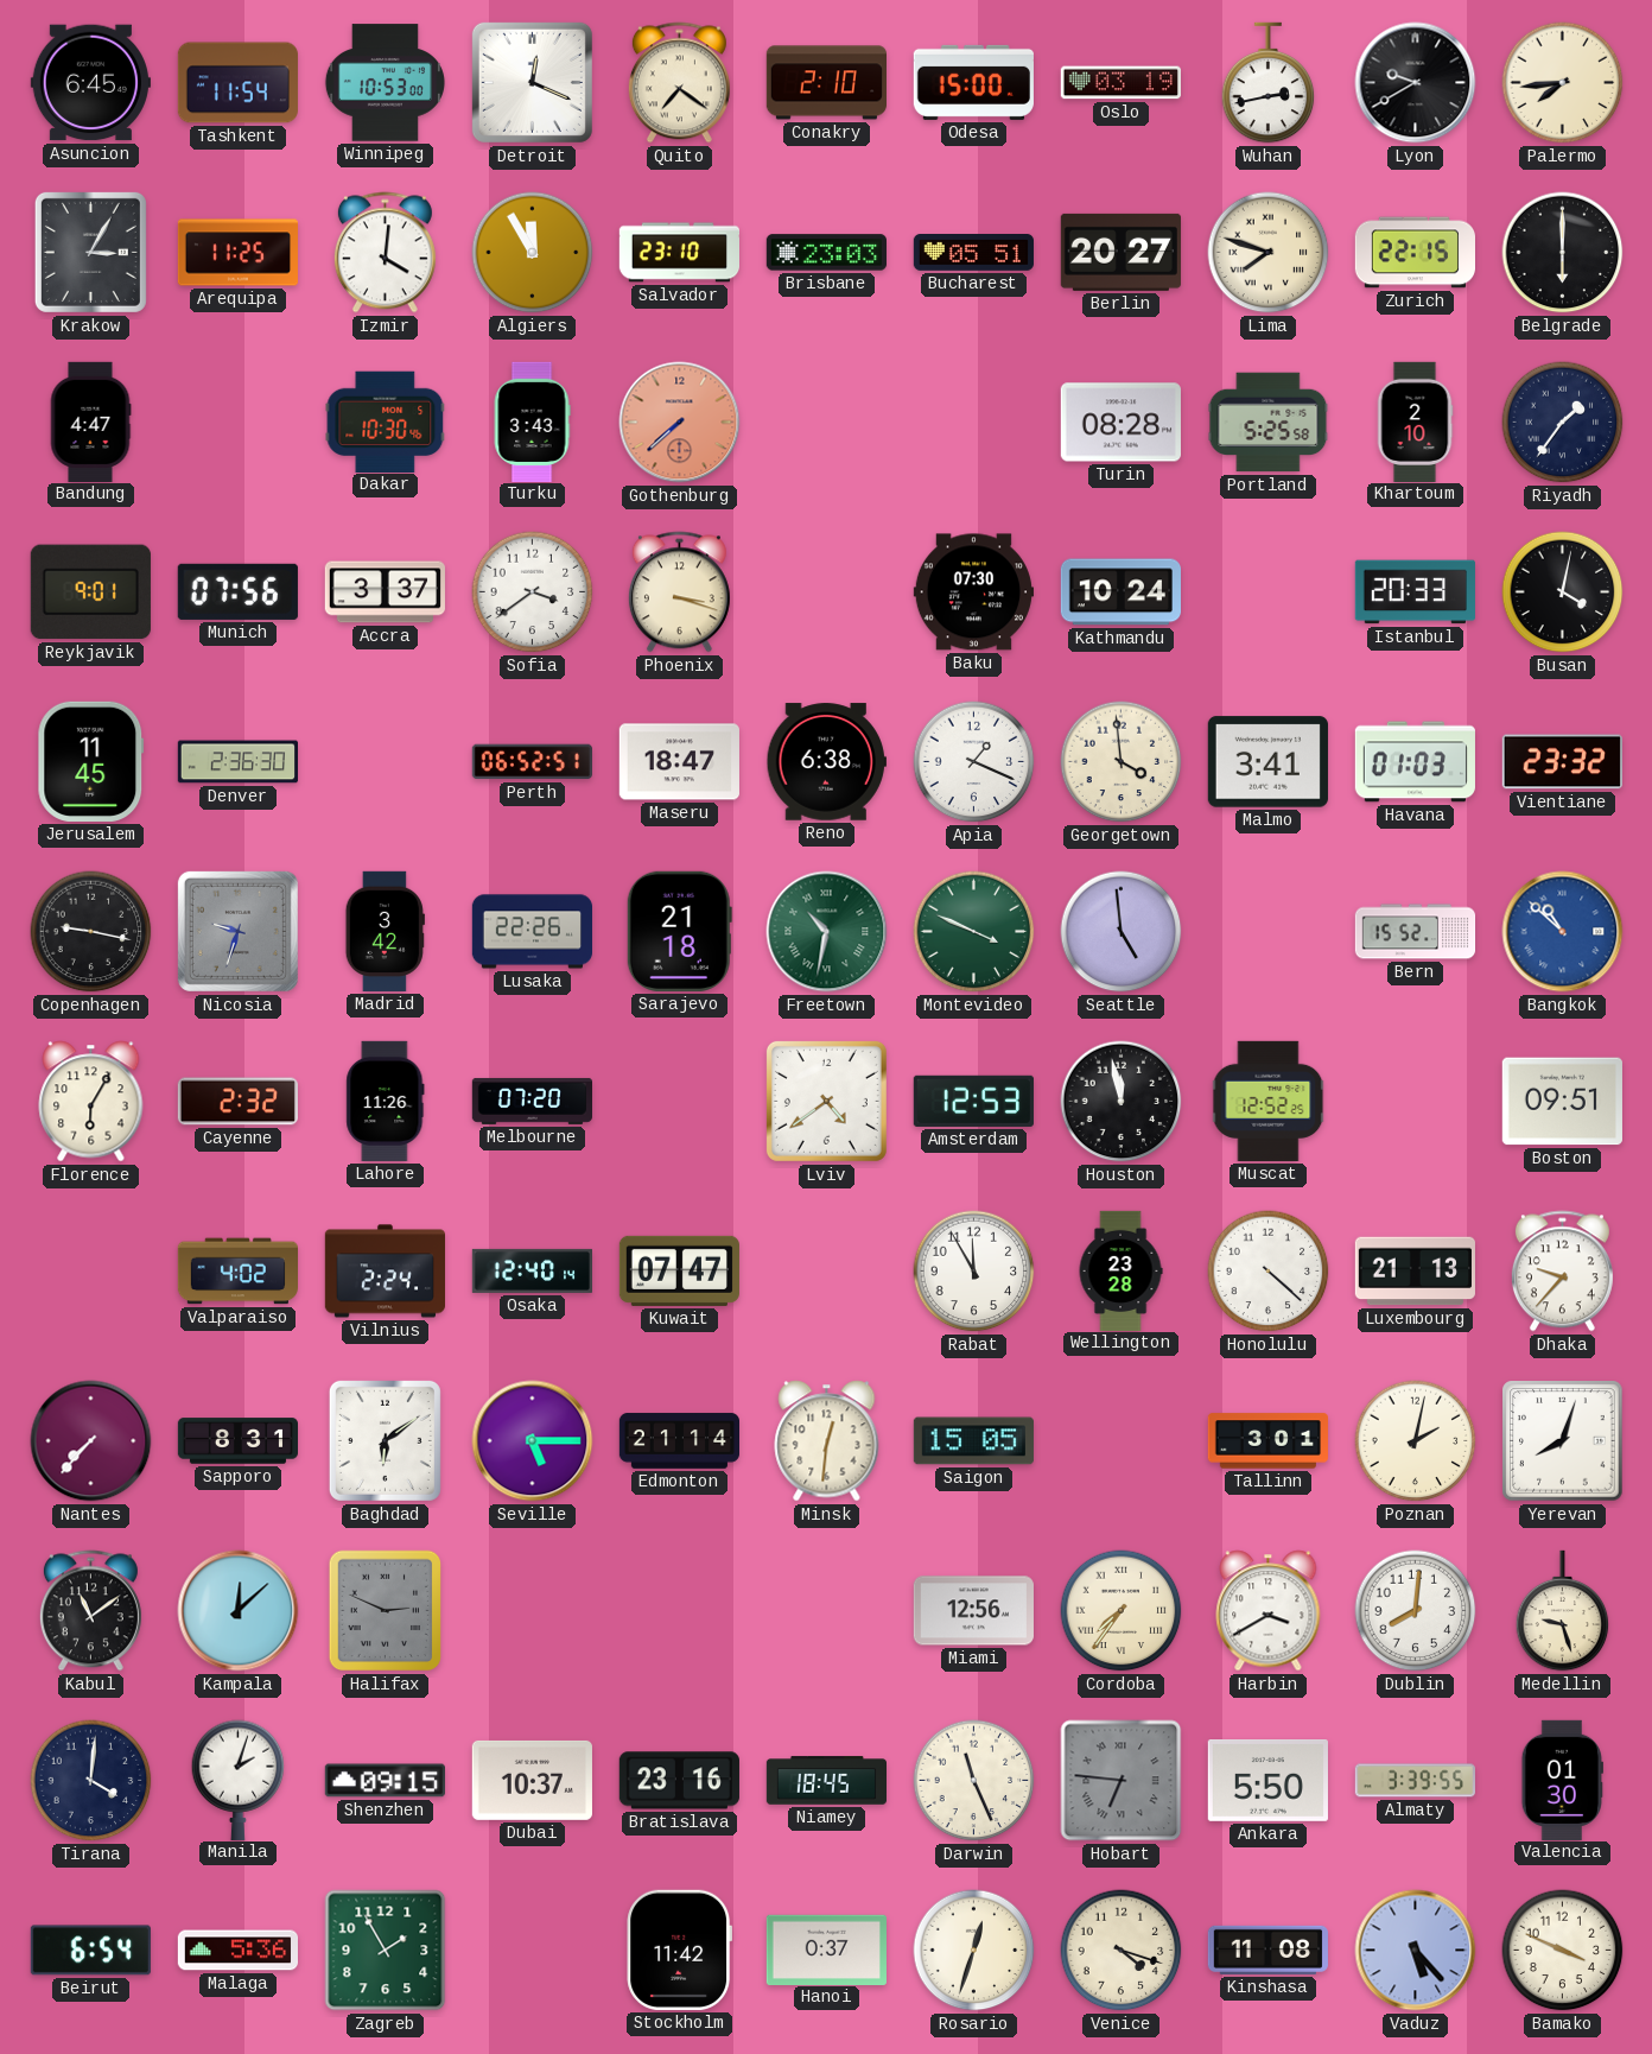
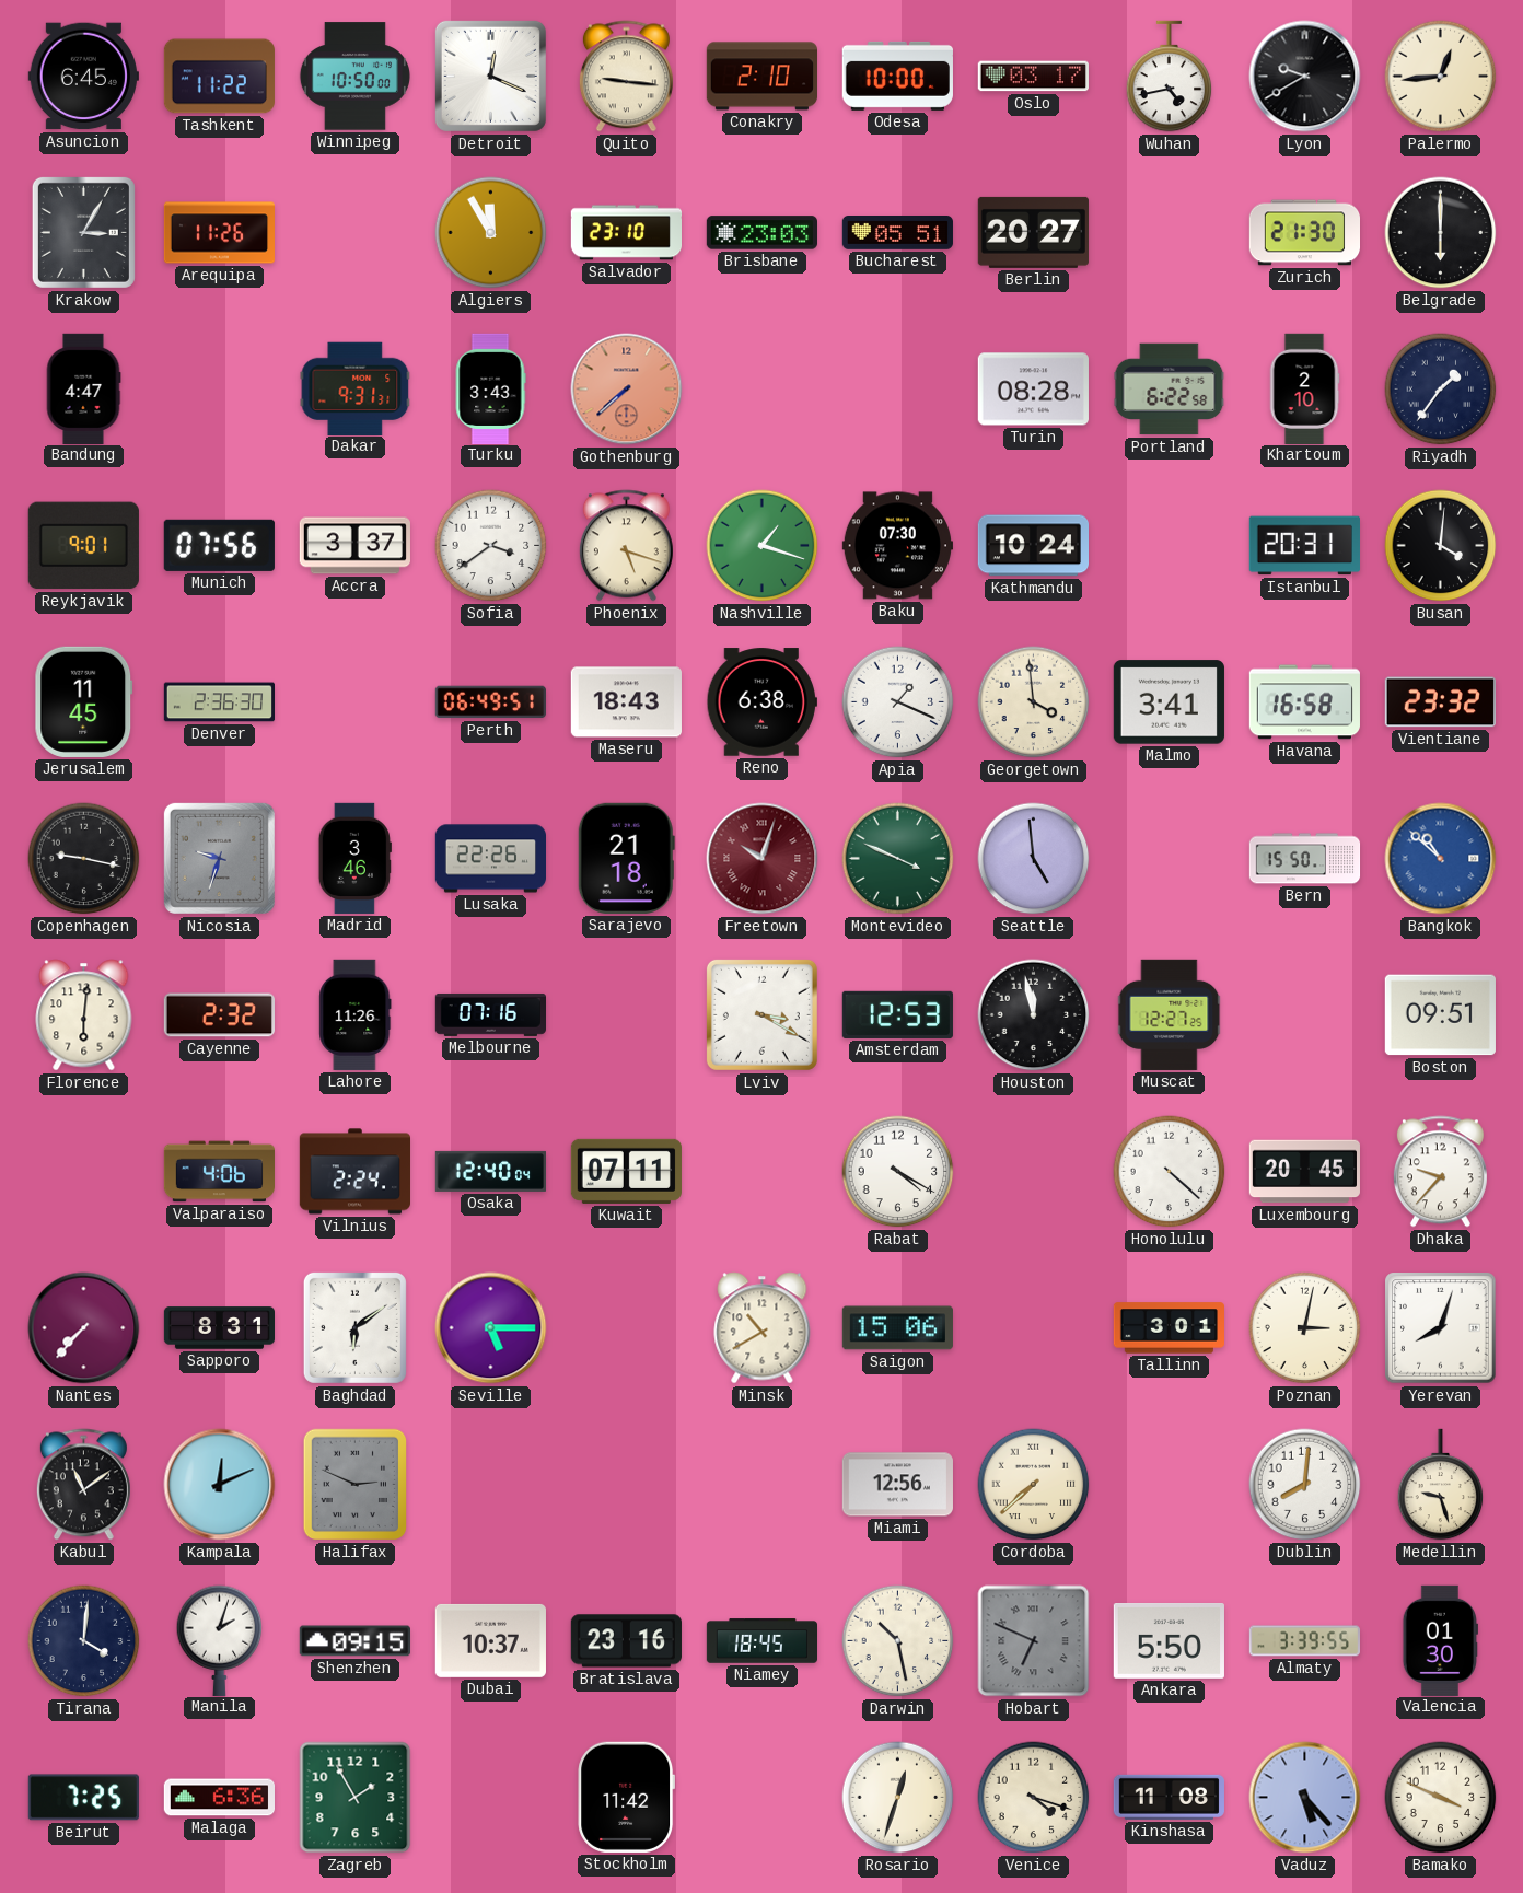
Tashkent: 11:54 -> 11:22
Winnipeg: 10:53 -> 10:50
Quito: 7:21 -> 9:16
Odesa: 15:00 -> 10:00
Oslo: 03:19 -> 03:17
Wuhan: 2:43 -> 4:43
Palermo: 7:44 -> 12:44
Arequipa: 11:25 -> 11:26
Izmir: 4:01 -> none
Lima: 7:48 -> none
Zurich: 22:15 -> 21:30
Dakar: 10:30 -> 9:31
Portland: 5:25 -> 6:22
Phoenix: 3:18 -> 5:18
Nashville: none -> 1:18
Istanbul: 20:33 -> 20:31
Busan: 4:02 -> 4:01
Perth: 06:52 -> 06:49
Maseru: 18:47 -> 18:43
Havana: 01:03 -> 16:58
Madrid: 3:42 -> 3:46
Freetown: 10:32 -> 10:03
Freetown dial: green -> burgundy
Bern: 15:52 -> 15:50
Florence: 6:05 -> 6:01
Melbourne: 07:20 -> 07:16
Lviv: 4:39 -> 3:20
Muscat: 12:52 -> 12:27
Valparaiso: 4:02 -> 4:06
Osaka: 12:40:14 -> 12:40:04
Kuwait: 07:47 -> 07:11
Rabat: 11:55 -> 4:20
Wellington: 23:28 -> none
Luxembourg: 21:13 -> 20:45
Edmonton: 21:14 -> none
Minsk: 12:31 -> 10:40
Saigon: 15:05 -> 15:06
Poznan: 2:02 -> 3:02
Kampala: 12:08 -> 12:11
Cordoba: 7:36 -> 7:38
Harbin: 3:40 -> none
Darwin: 11:26 -> 10:28
Hobart: 6:46 -> 6:49
Beirut: 6:54 -> 7:25
Malaga: 5:36 -> 6:36
Hanoi: 0:37 -> none
